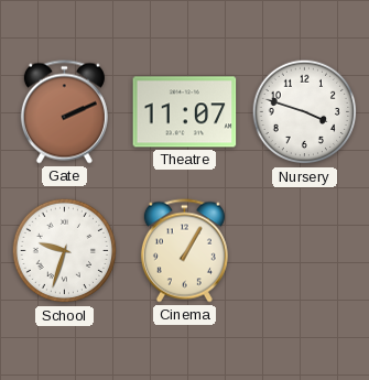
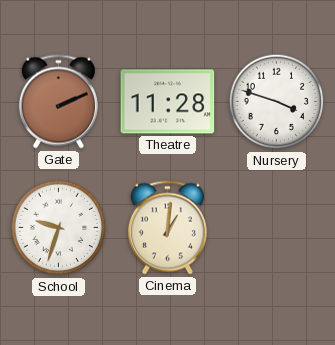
Theatre: 11:07 -> 11:28
Cinema: 1:05 -> 1:01
